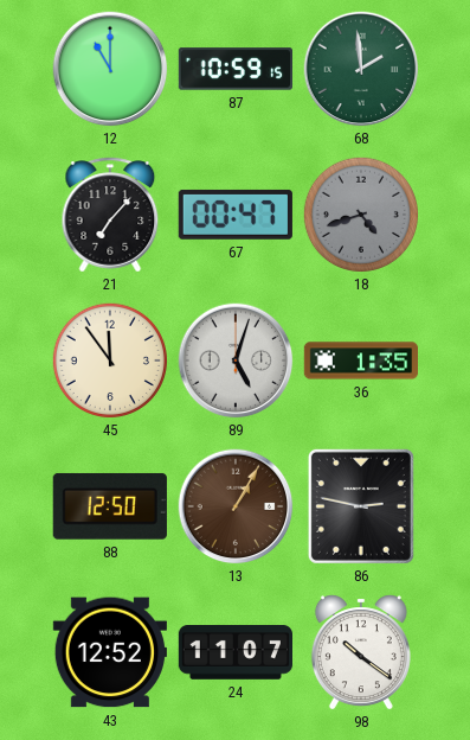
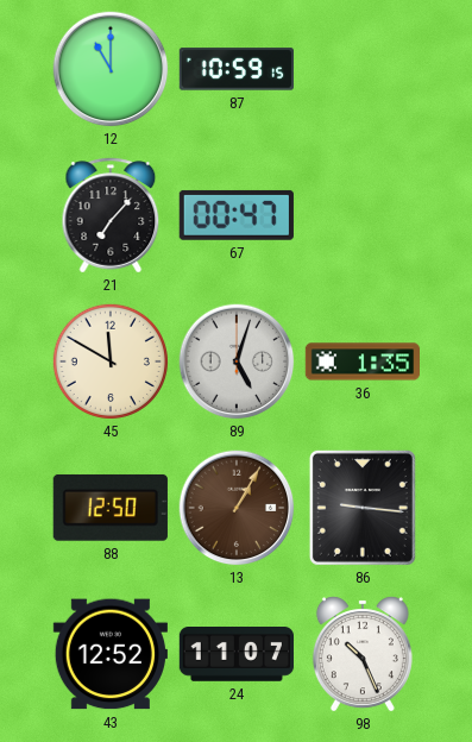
68: 1:59 -> none
18: 4:42 -> none
45: 11:54 -> 11:50
86: 2:47 -> 9:16
98: 10:21 -> 10:26
